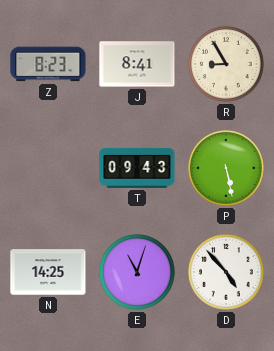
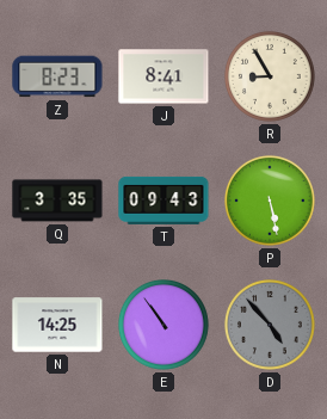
Q: none -> 3:35
E: 11:03 -> 10:54
D dial: white -> grey
